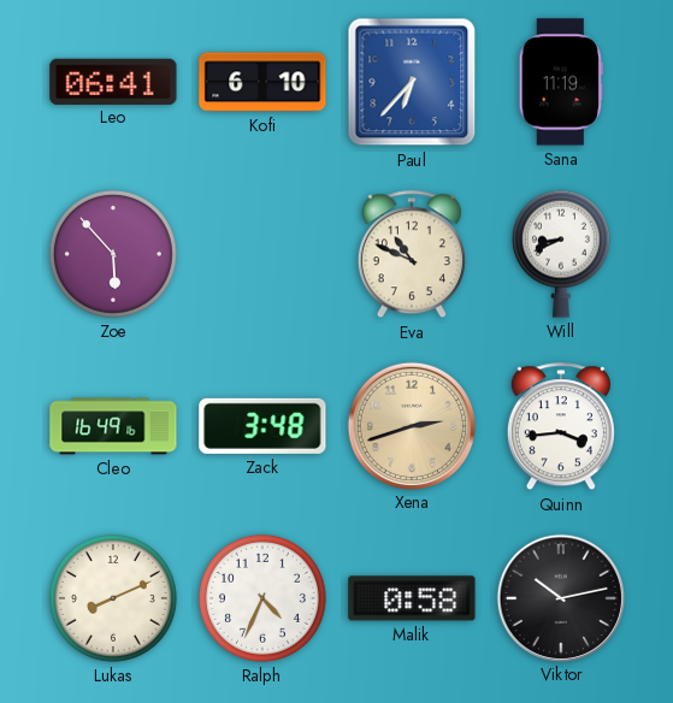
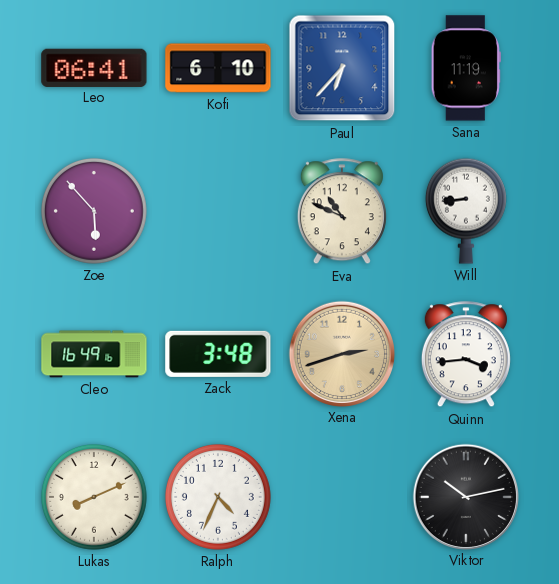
Will: 8:41 -> 8:44
Malik: 0:58 -> none
